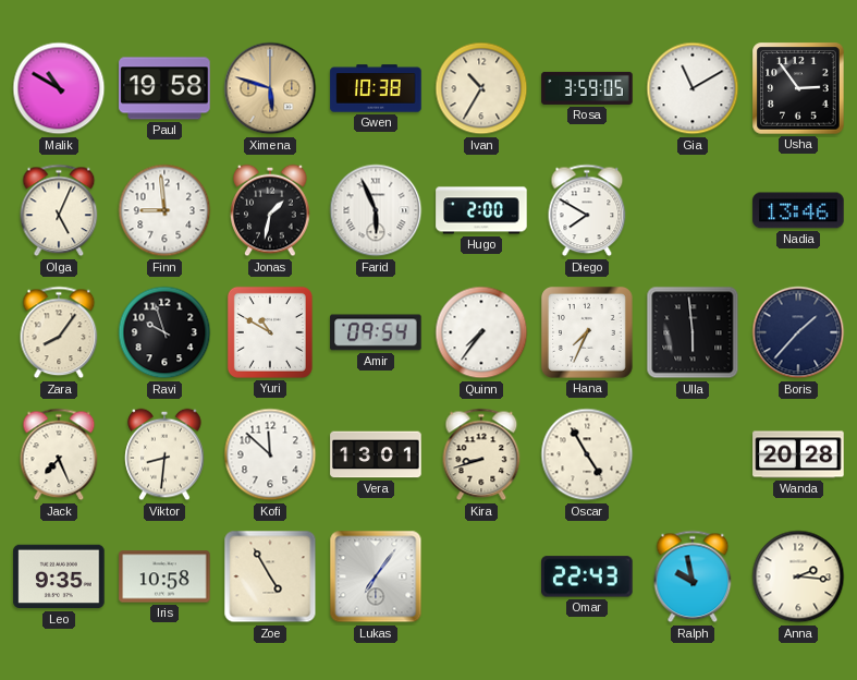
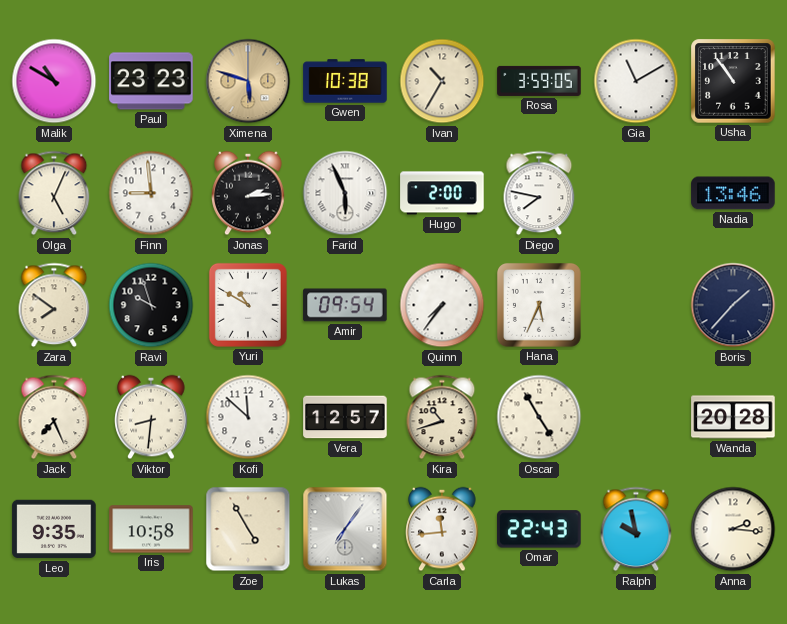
Paul: 19:58 -> 23:23
Usha: 2:54 -> 10:54
Jonas: 1:32 -> 2:14
Diego: 7:50 -> 7:47
Zara: 8:06 -> 7:51
Hana: 7:34 -> 5:34
Ulla: 5:59 -> none
Vera: 13:01 -> 12:57
Kira: 8:42 -> 10:42
Carla: none -> 11:44
